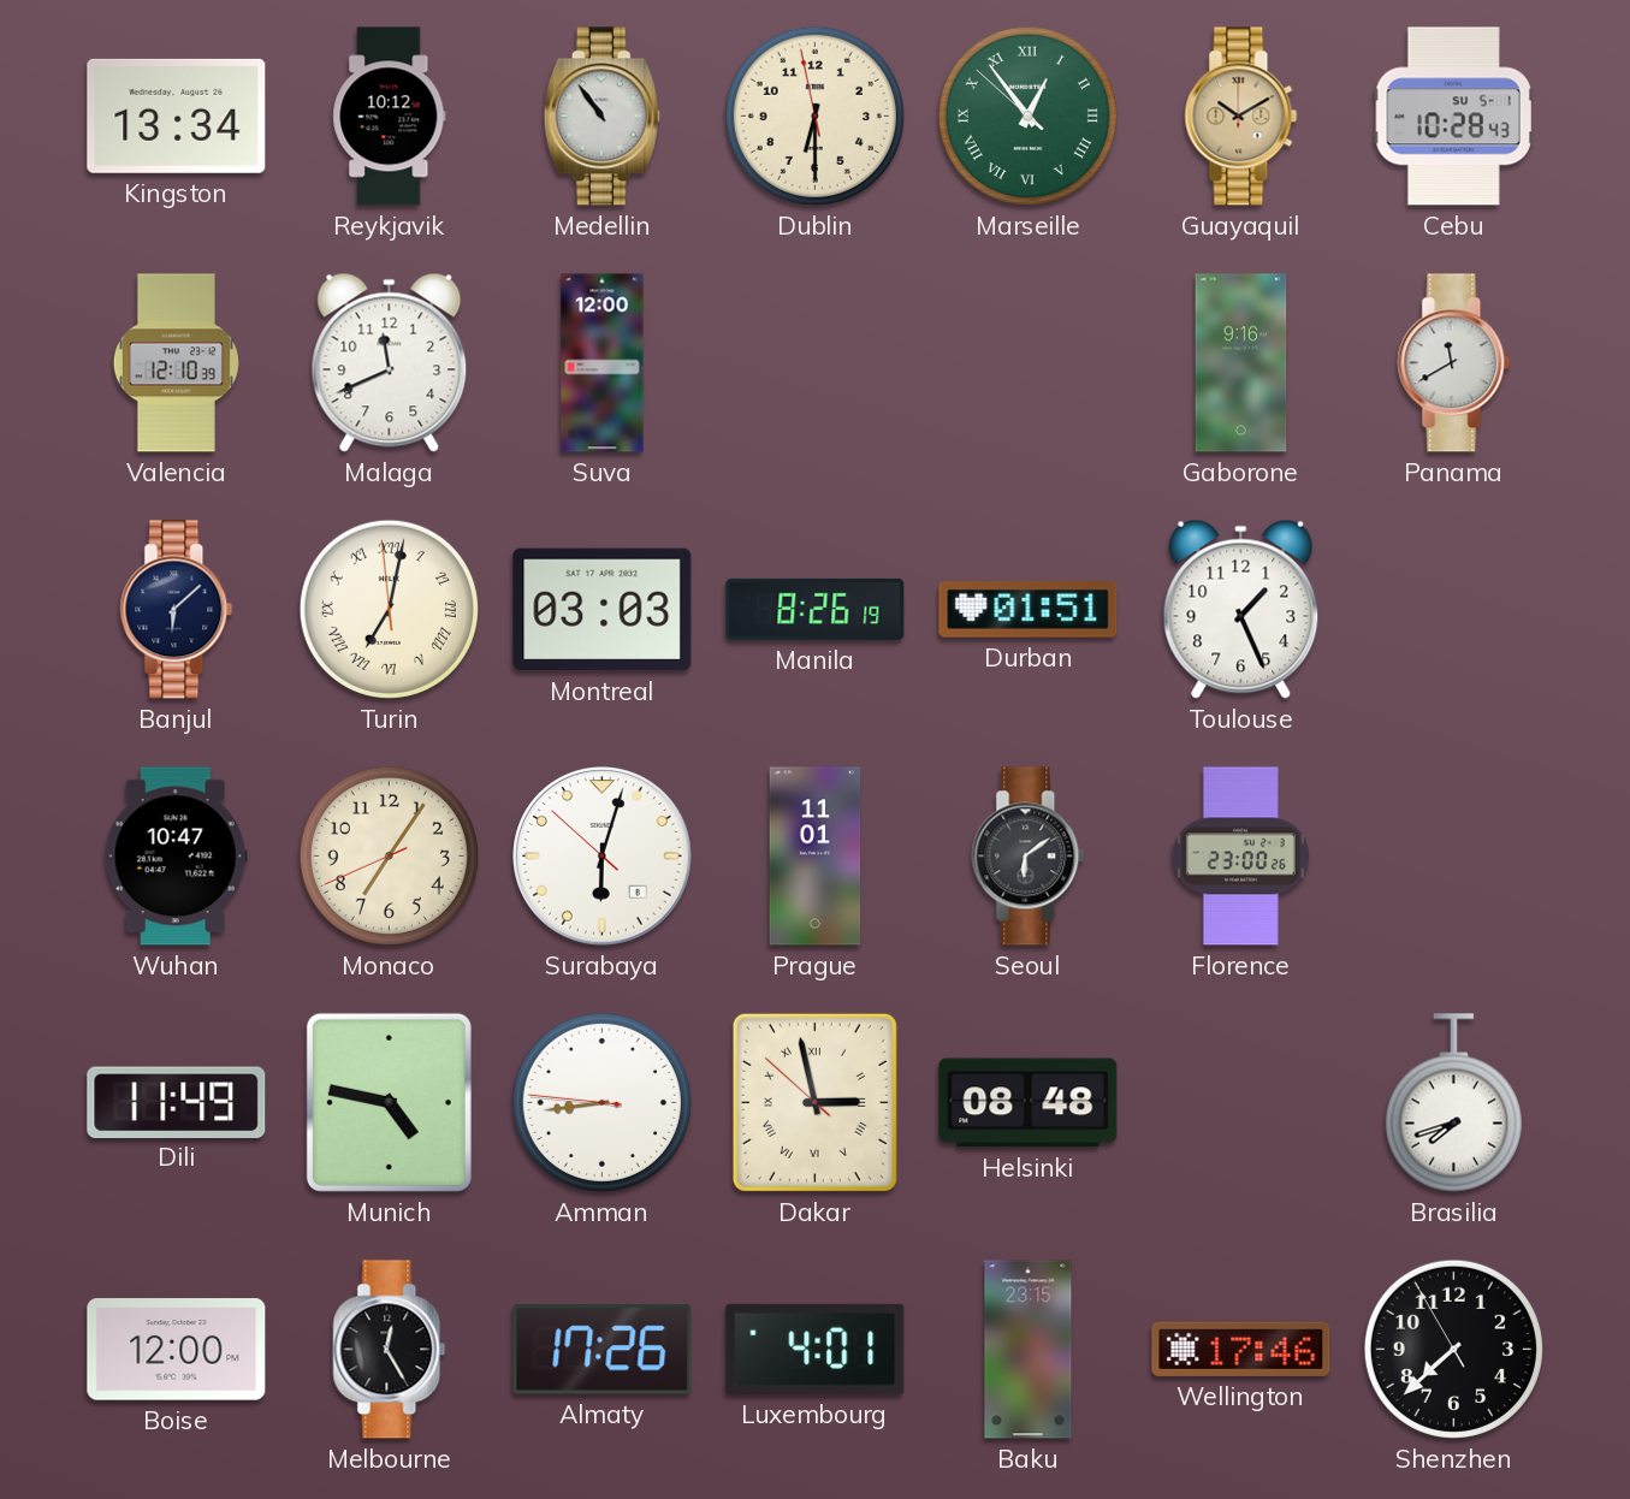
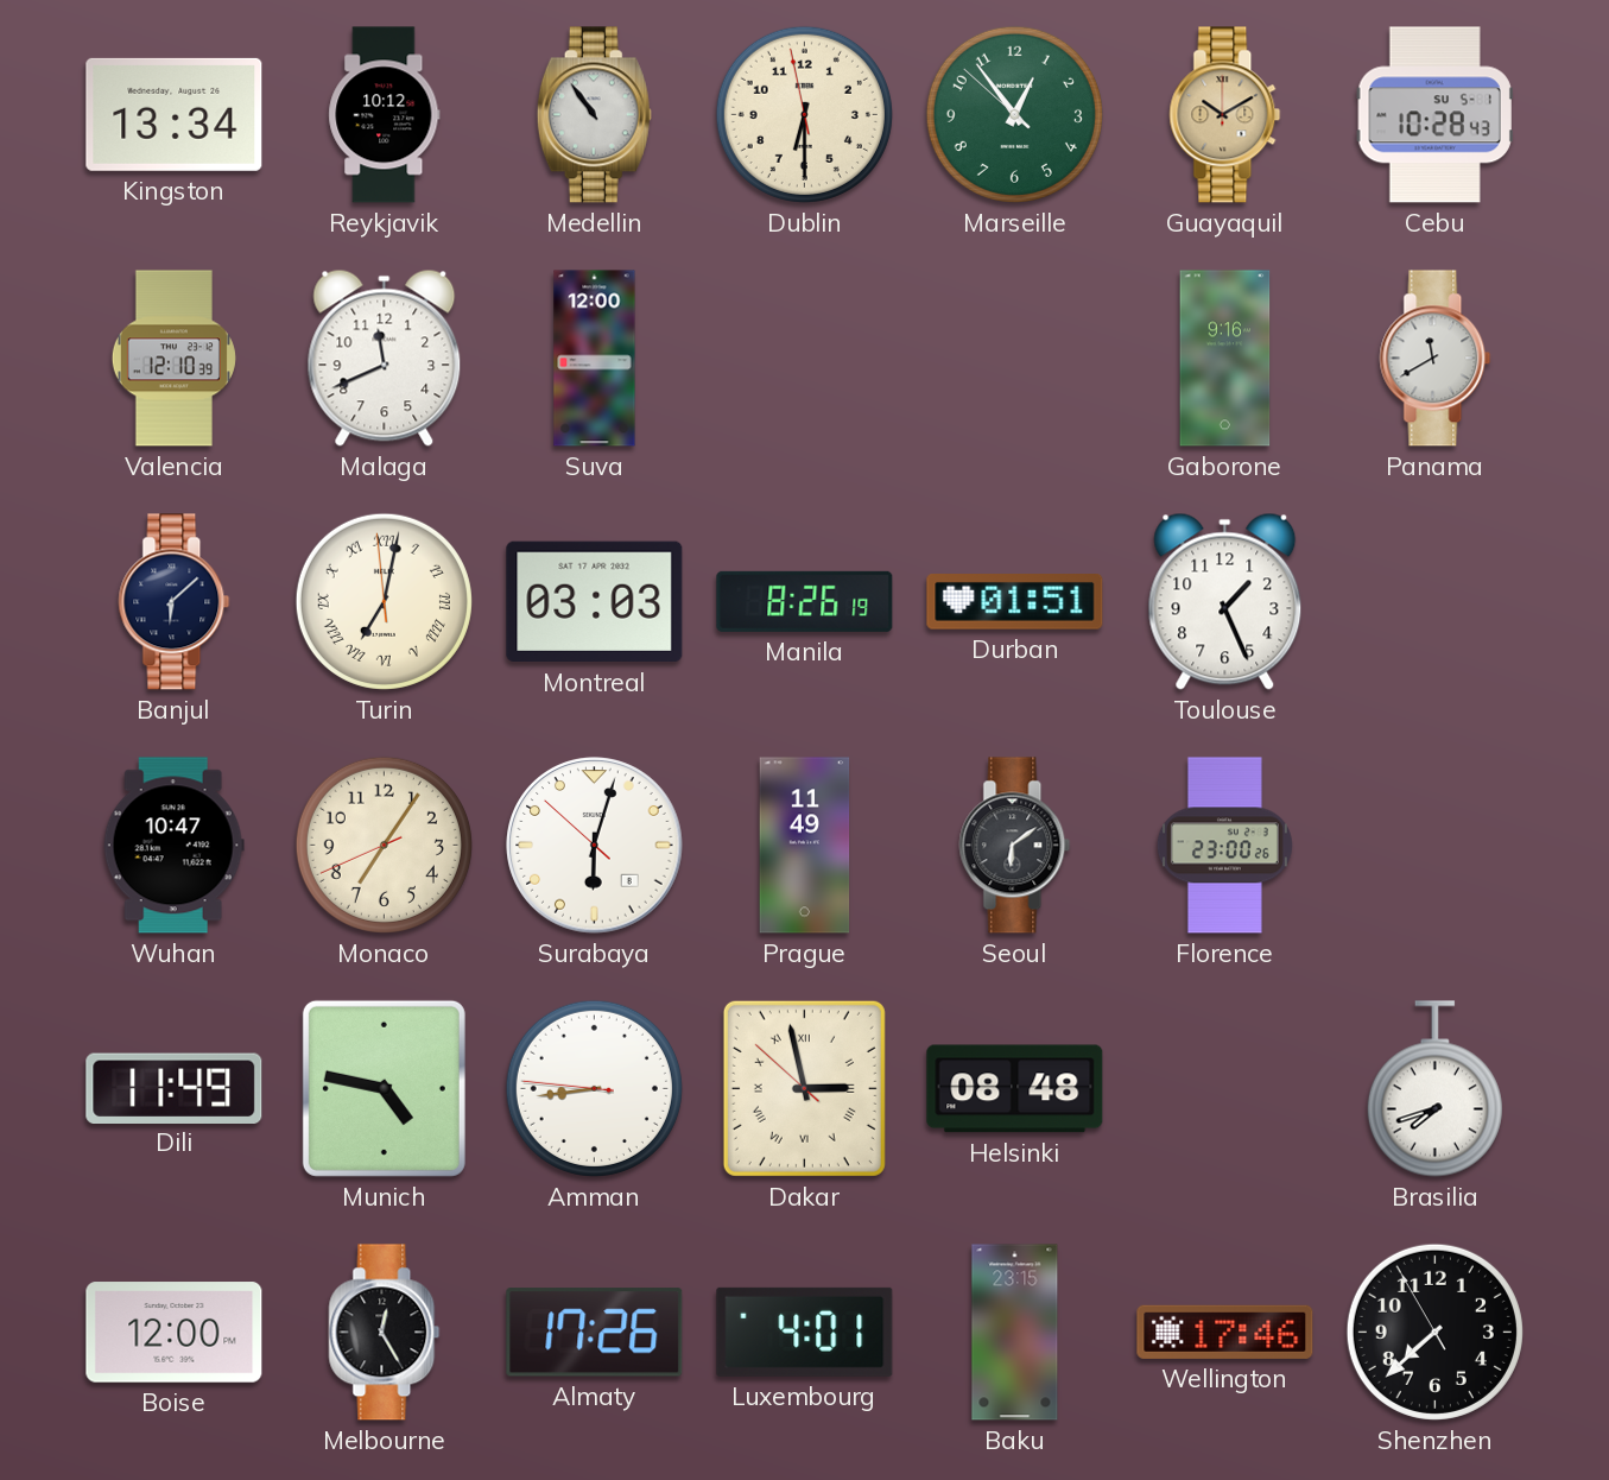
Marseille numerals: Roman -> Arabic
Prague: 11:01 -> 11:49
